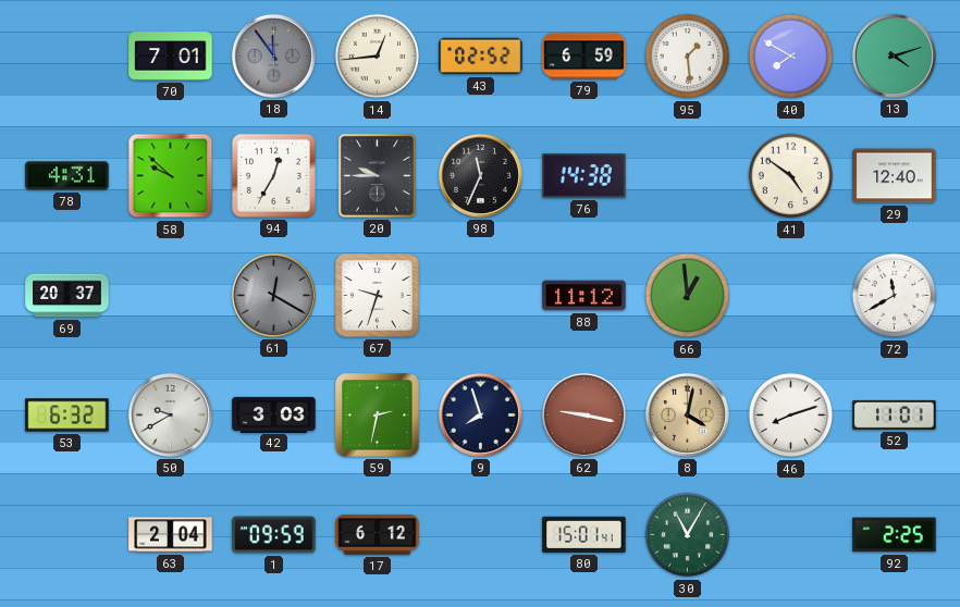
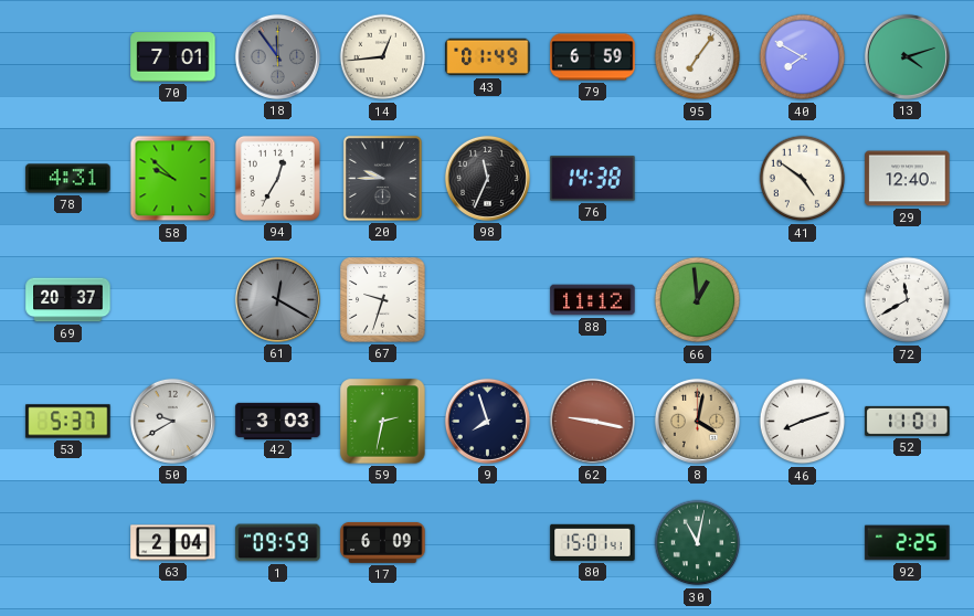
43: 02:52 -> 01:49
95: 1:29 -> 7:06
53: 6:32 -> 5:37
17: 6:12 -> 6:09
30: 11:05 -> 11:02
